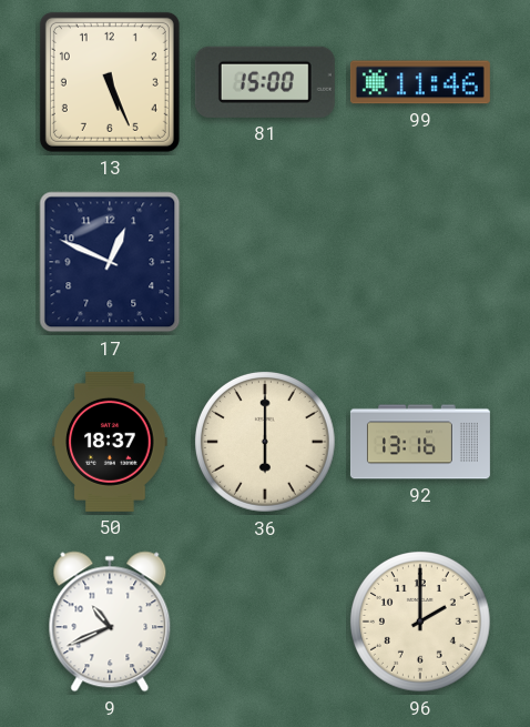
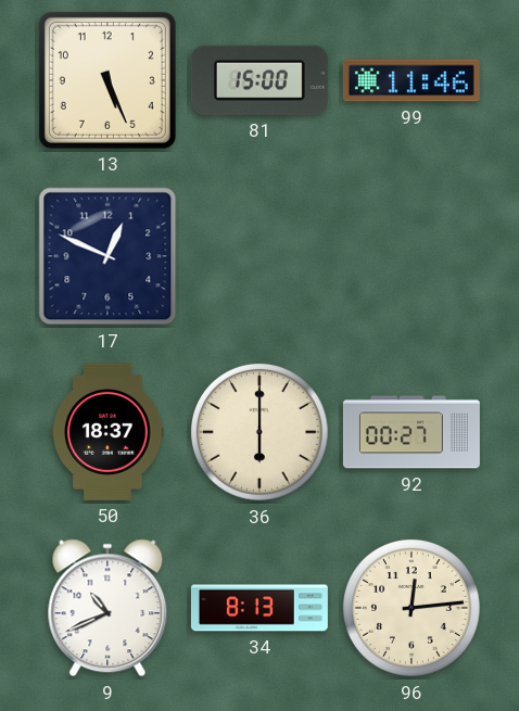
92: 13:16 -> 00:27
34: none -> 8:13
96: 2:00 -> 12:14
